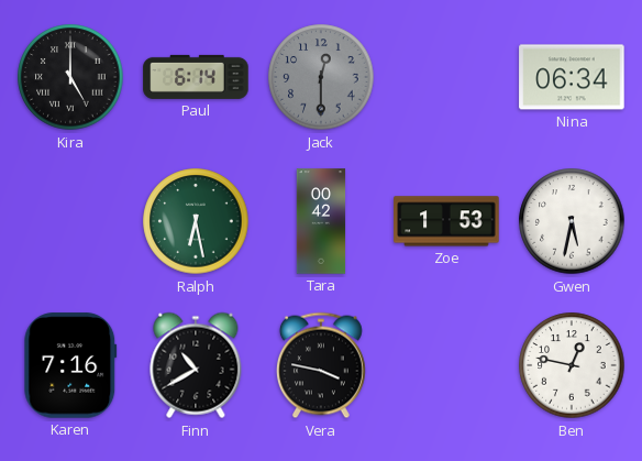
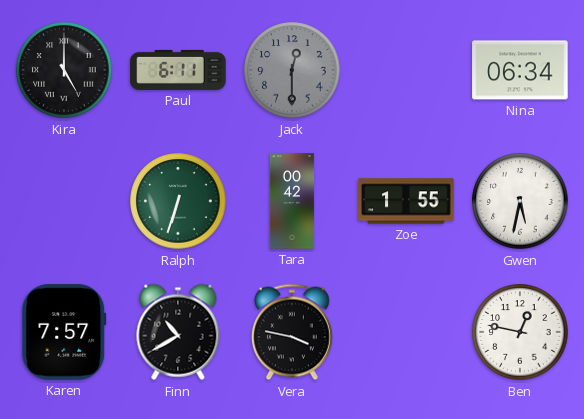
Paul: 6:14 -> 6:11
Ralph: 6:28 -> 6:33
Zoe: 1:53 -> 1:55
Karen: 7:16 -> 7:57
